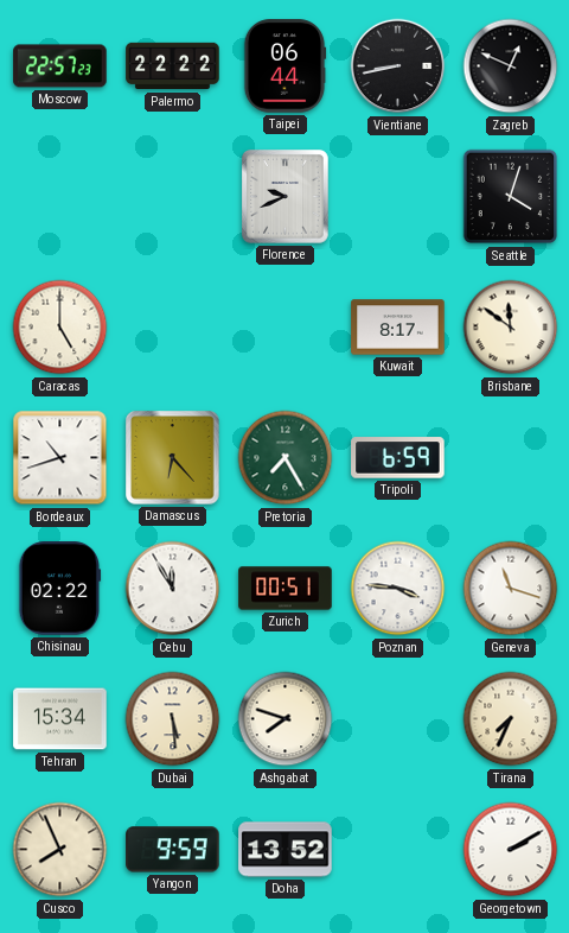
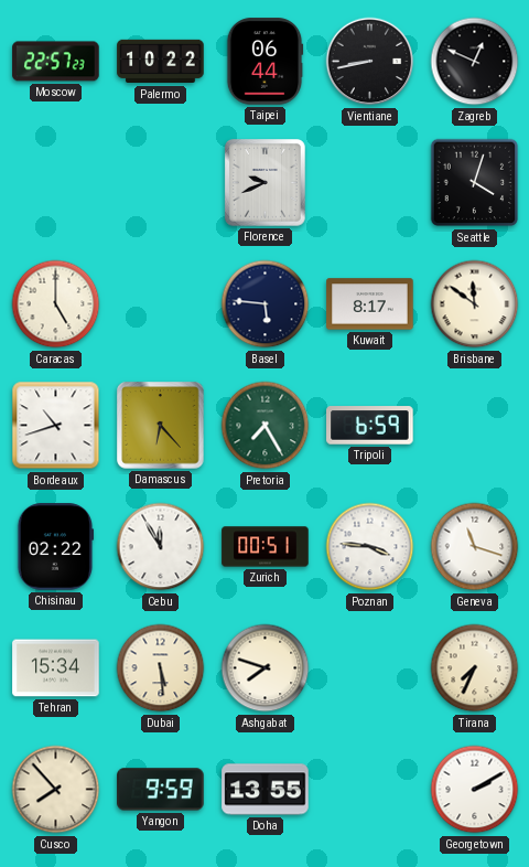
Palermo: 22:22 -> 10:22
Basel: none -> 5:46
Cusco: 7:56 -> 7:53
Doha: 13:52 -> 13:55
